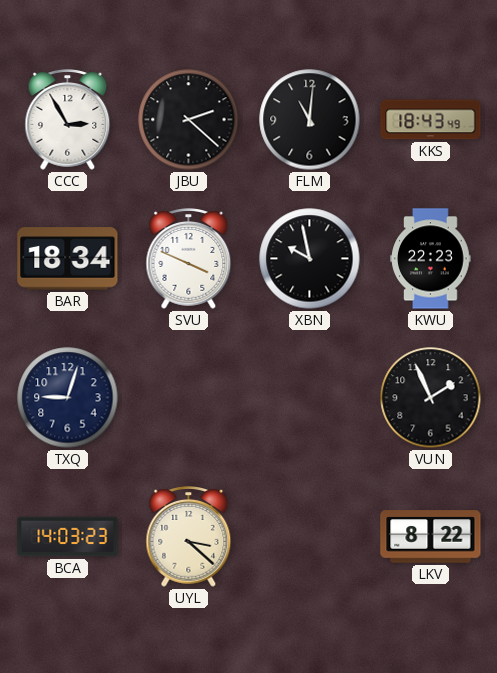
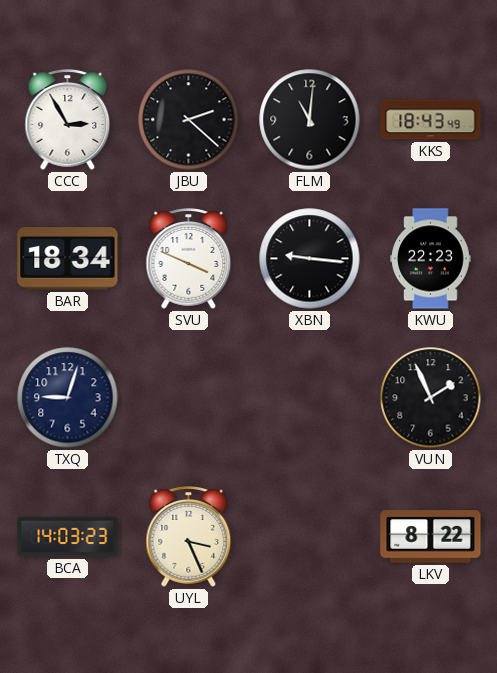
XBN: 9:58 -> 9:16
UYL: 3:22 -> 3:26
